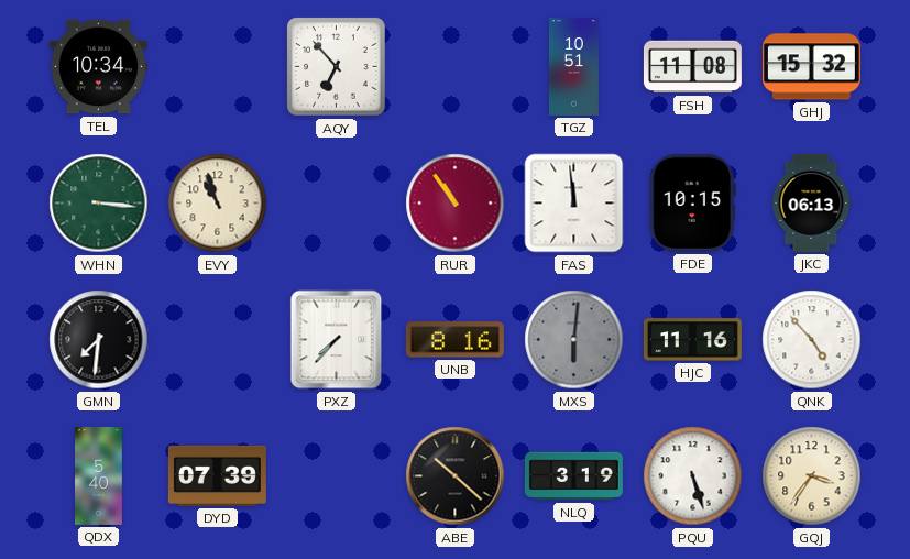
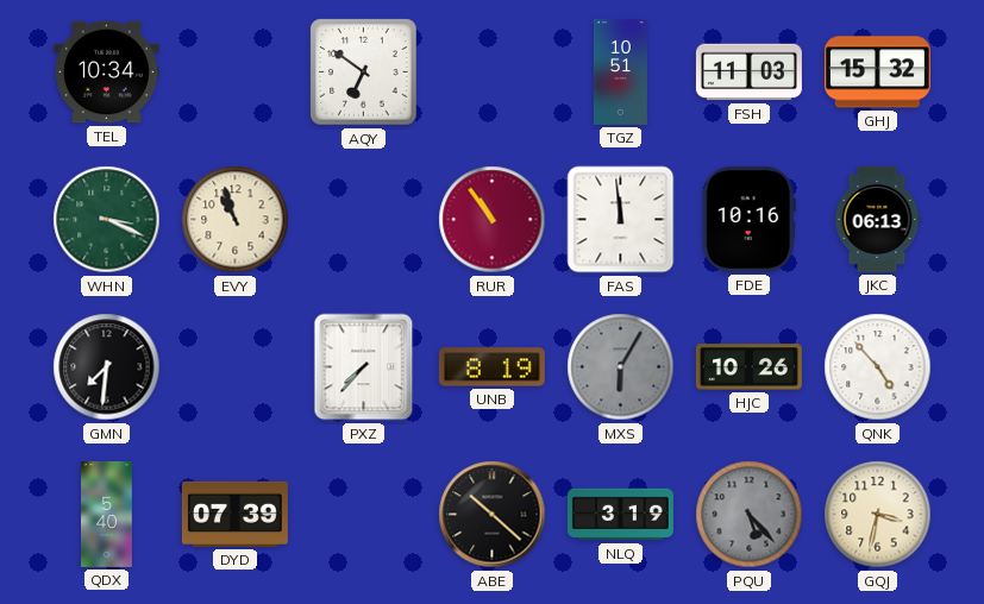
AQY: 6:53 -> 6:51
FSH: 11:08 -> 11:03
WHN: 3:16 -> 3:19
FDE: 10:15 -> 10:16
UNB: 8:16 -> 8:19
MXS: 6:01 -> 6:05
HJC: 11:16 -> 10:26
PQU: 5:27 -> 5:23
PQU dial: white -> grey
GQJ: 3:36 -> 3:32
